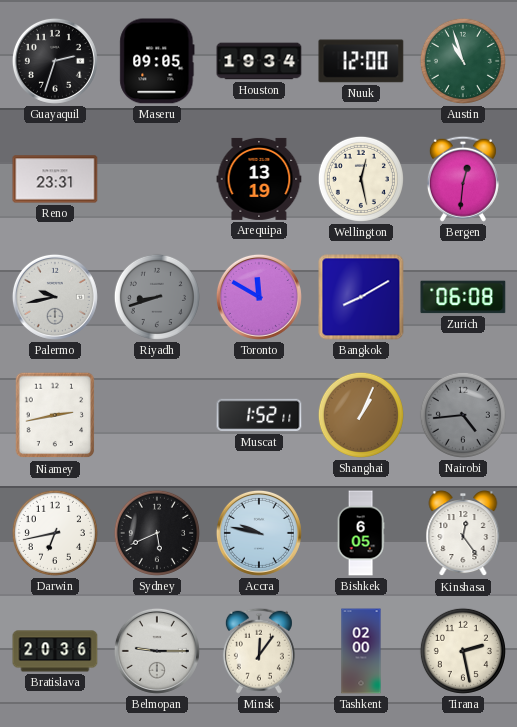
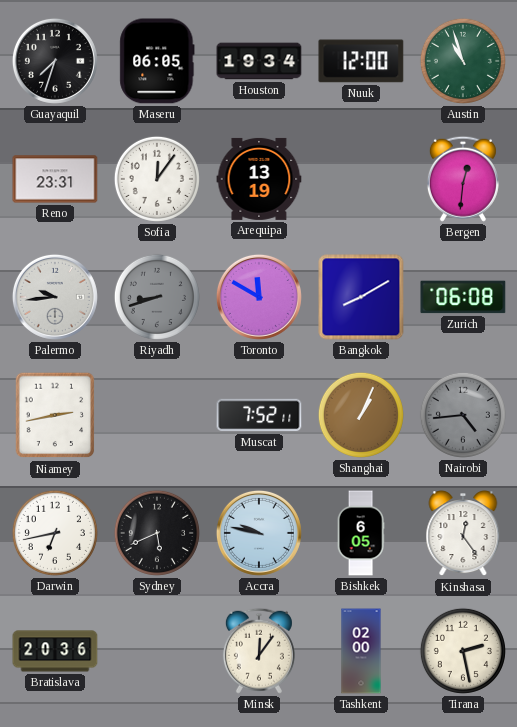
Guayaquil: 2:33 -> 7:33
Maseru: 09:05 -> 06:05
Sofia: none -> 12:06
Wellington: 12:28 -> none
Palermo: 9:43 -> 9:44
Muscat: 1:52 -> 7:52
Belmopan: 9:15 -> none
